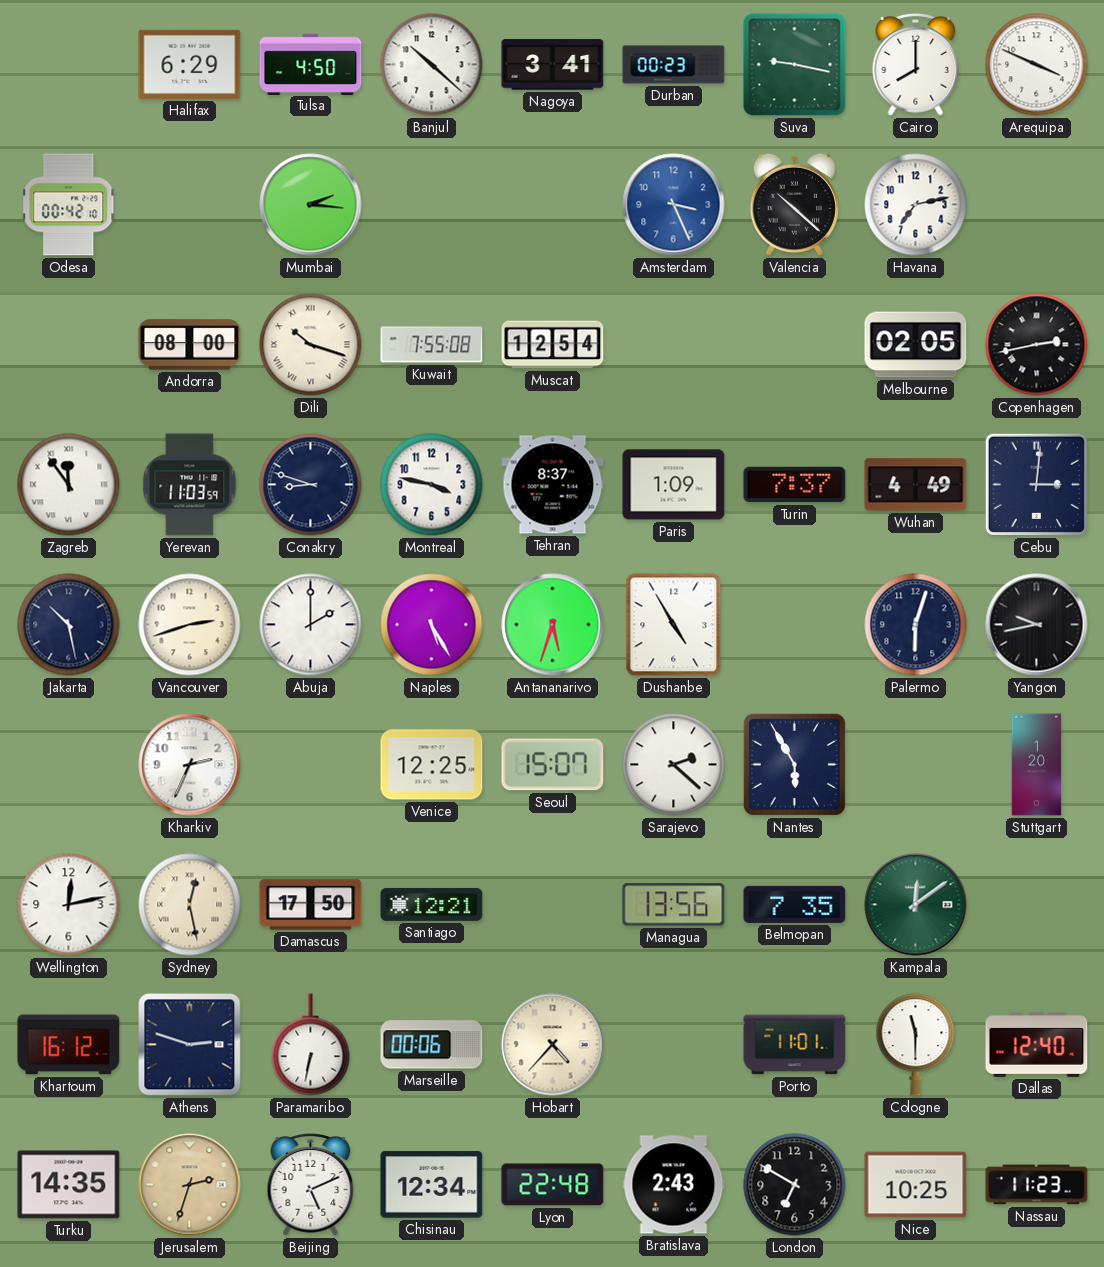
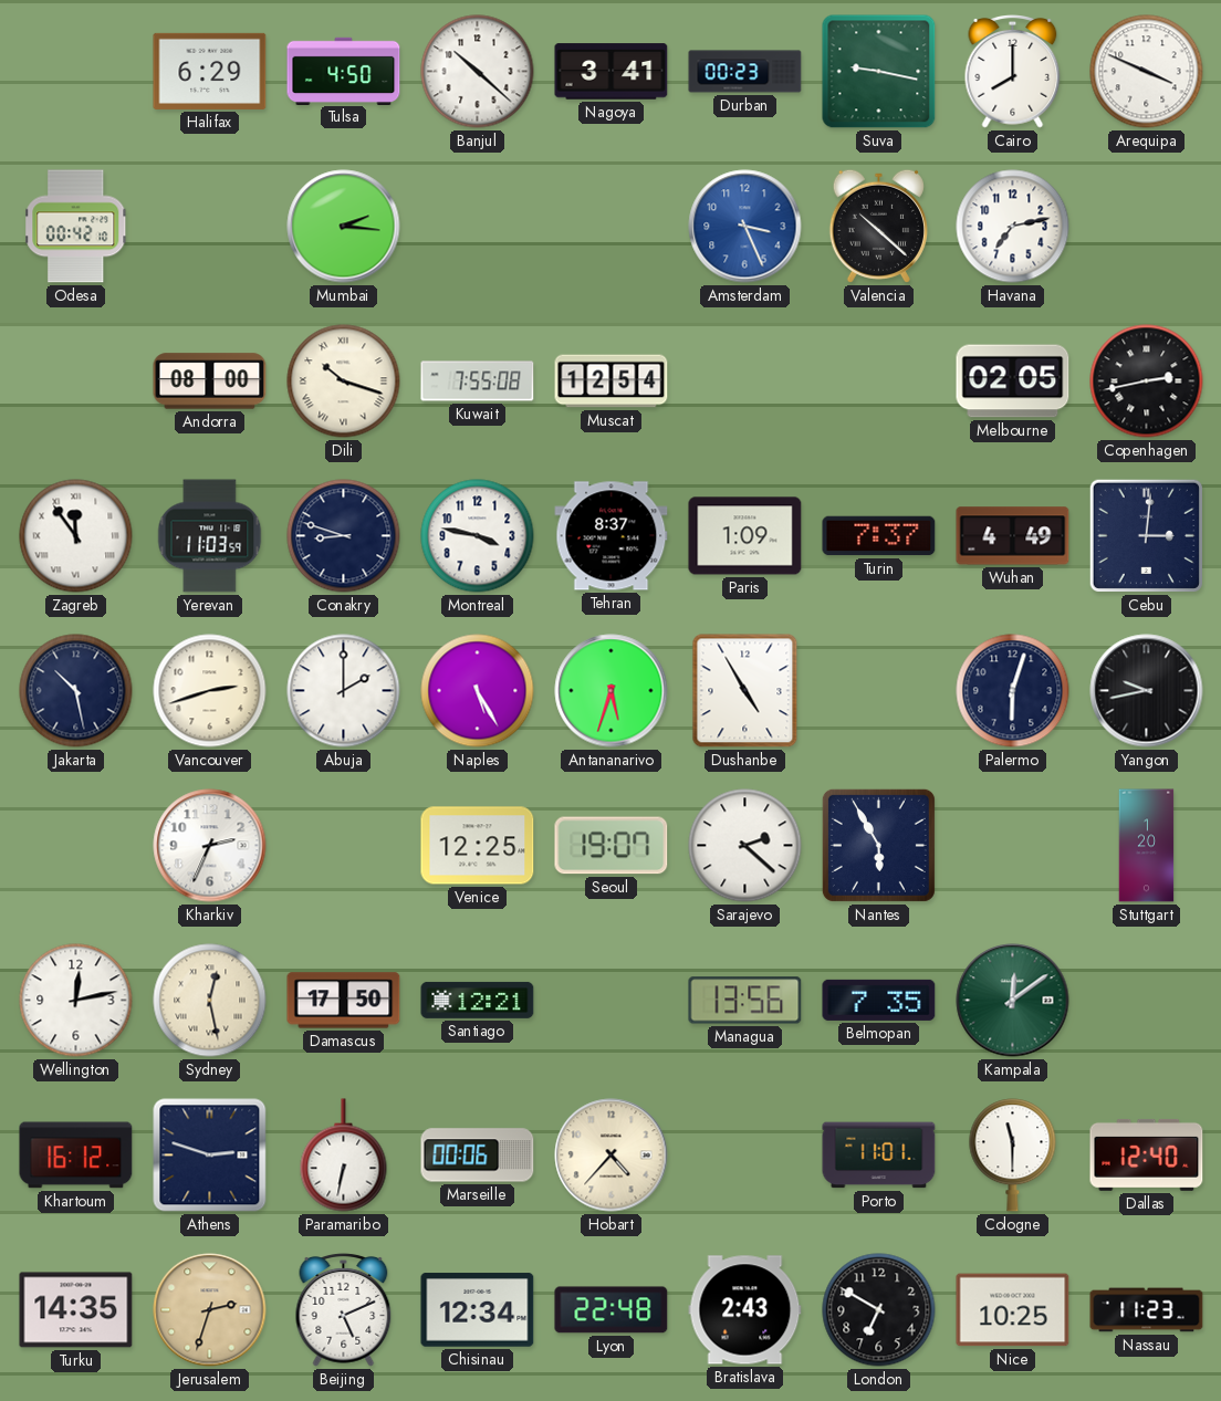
Seoul: 15:07 -> 19:07
